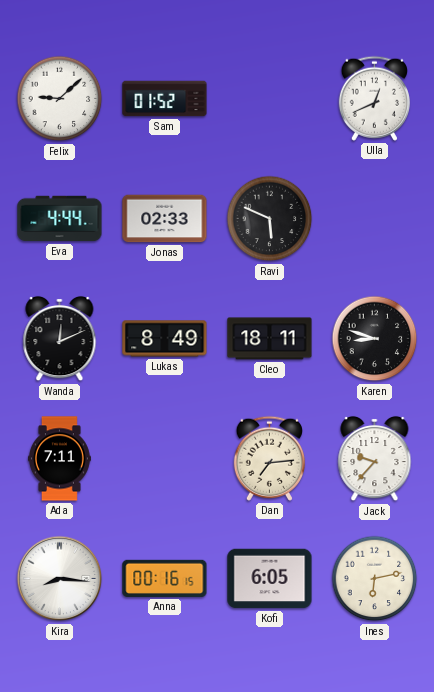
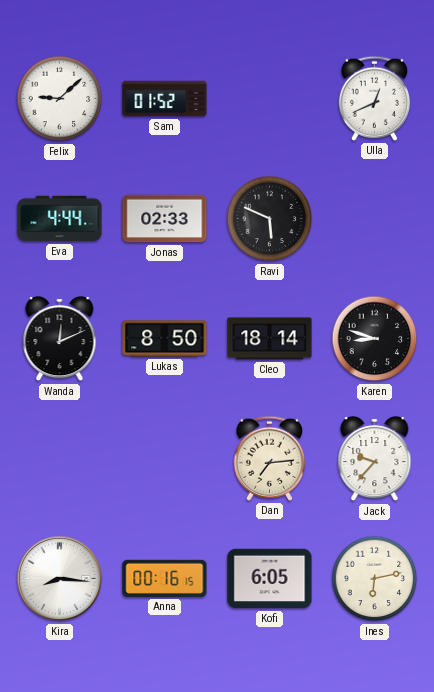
Lukas: 8:49 -> 8:50
Cleo: 18:11 -> 18:14
Ada: 7:11 -> none
